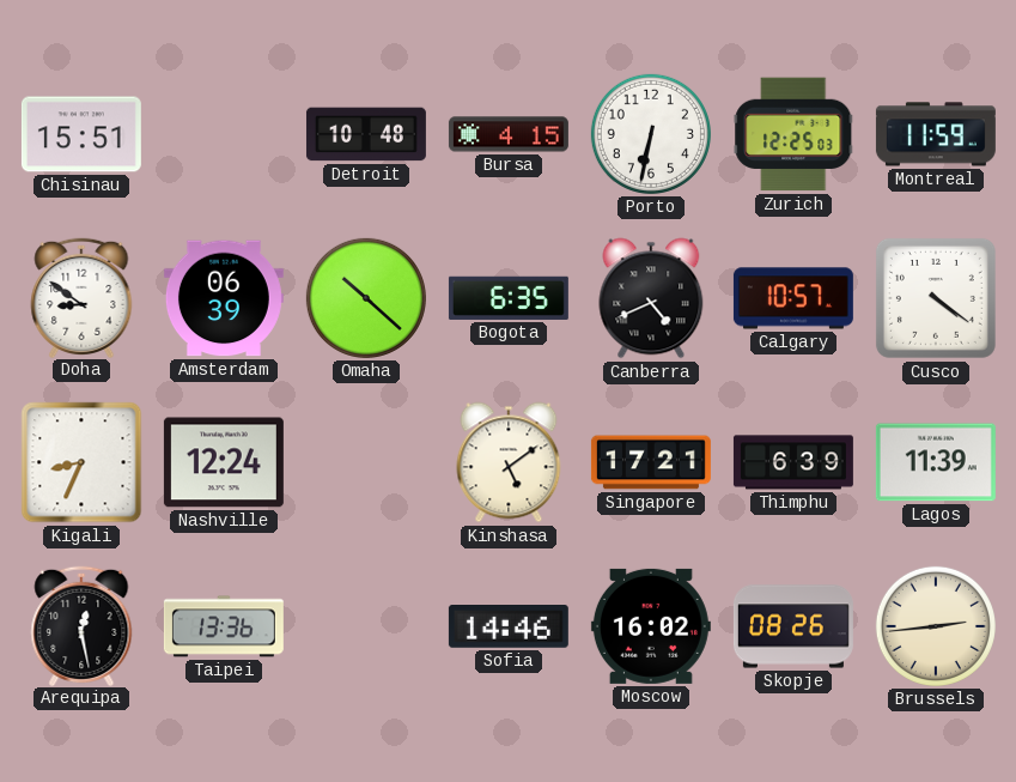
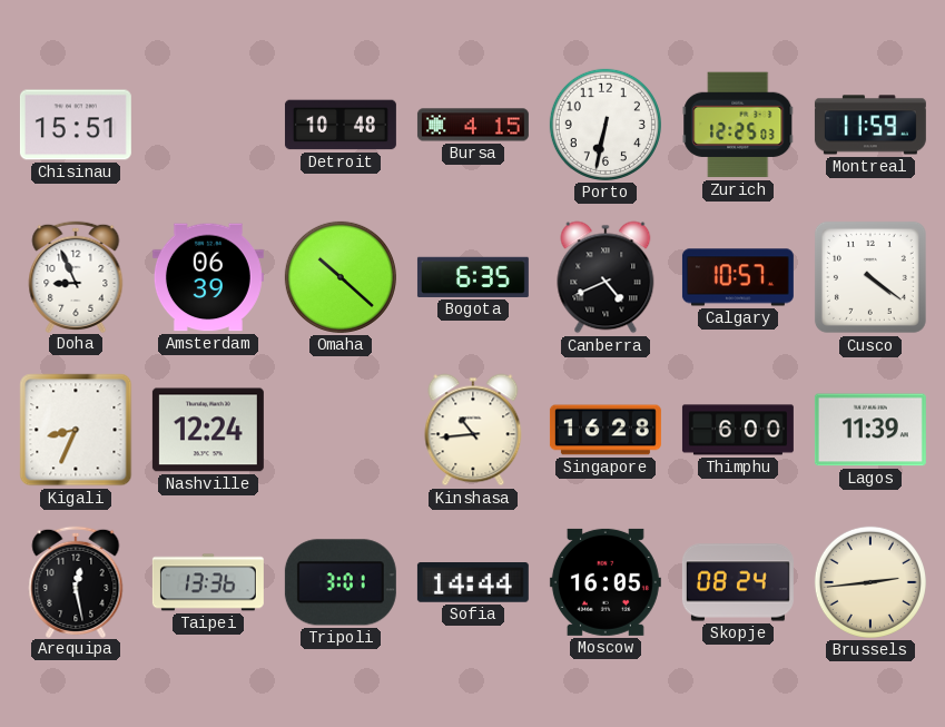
Doha: 8:51 -> 8:56
Kinshasa: 5:09 -> 10:44
Singapore: 17:21 -> 16:28
Thimphu: 6:39 -> 6:00
Tripoli: none -> 3:01
Sofia: 14:46 -> 14:44
Moscow: 16:02 -> 16:05
Skopje: 08:26 -> 08:24
